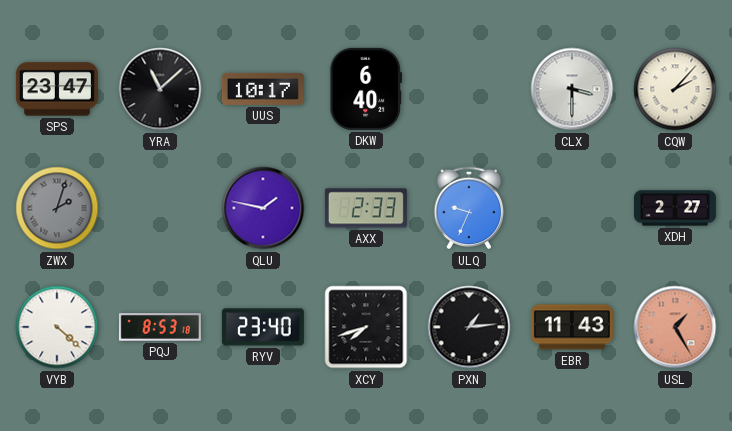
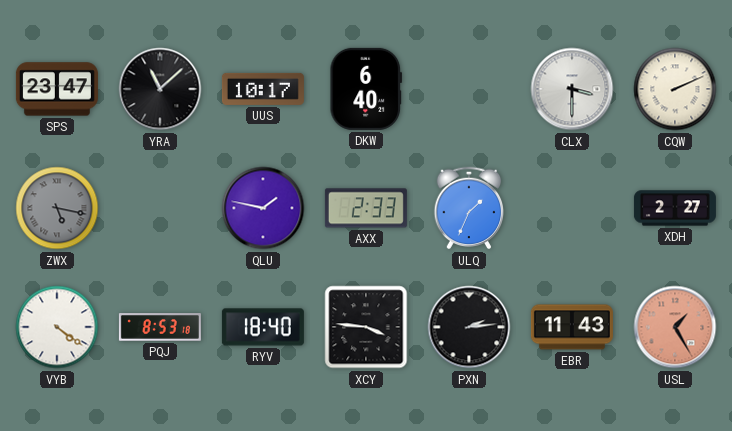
CQW: 2:07 -> 2:11
ZWX: 2:03 -> 5:17
ULQ: 9:34 -> 1:34
VYB: 4:22 -> 4:21
RYV: 23:40 -> 18:40
XCY: 7:42 -> 3:46
PXN: 1:14 -> 2:14
